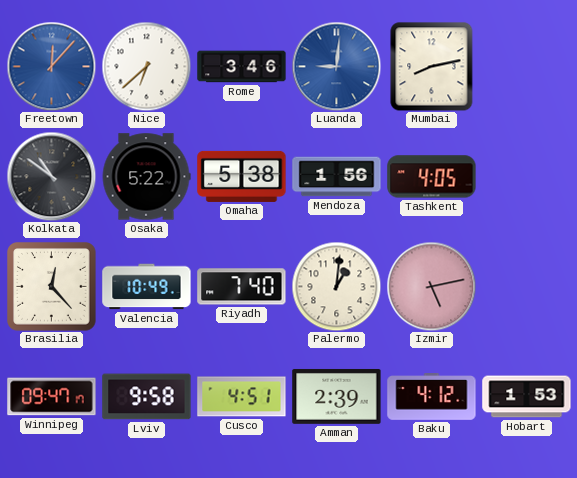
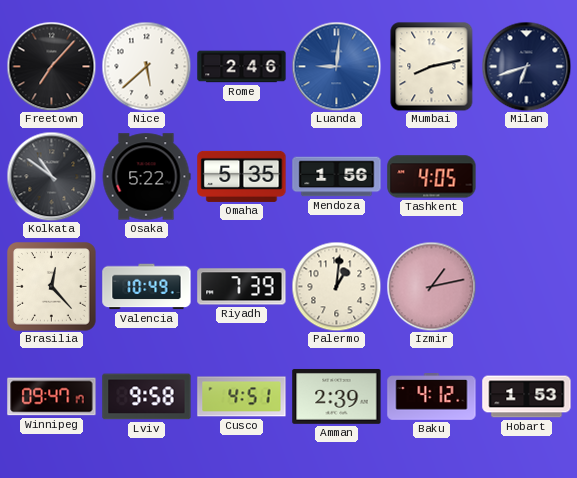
Freetown: 12:07 -> 7:07
Freetown dial: blue -> black
Nice: 6:38 -> 5:38
Rome: 3:46 -> 2:46
Milan: none -> 6:42
Omaha: 5:38 -> 5:35
Riyadh: 7:40 -> 7:39
Izmir: 5:13 -> 1:13
